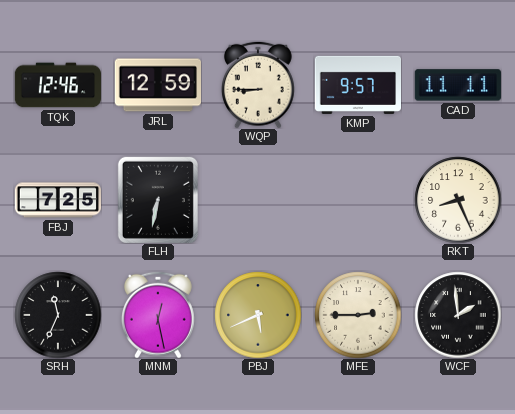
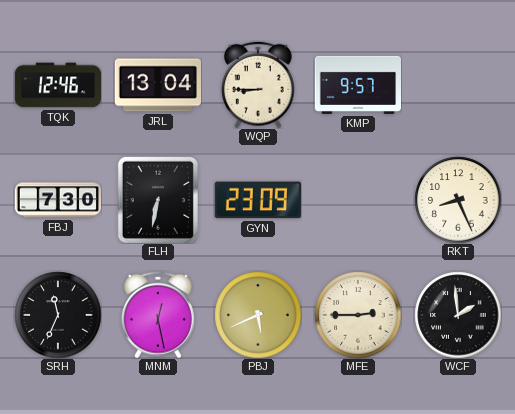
JRL: 12:59 -> 13:04
CAD: 11:11 -> none
FBJ: 7:25 -> 7:30
GYN: none -> 23:09
